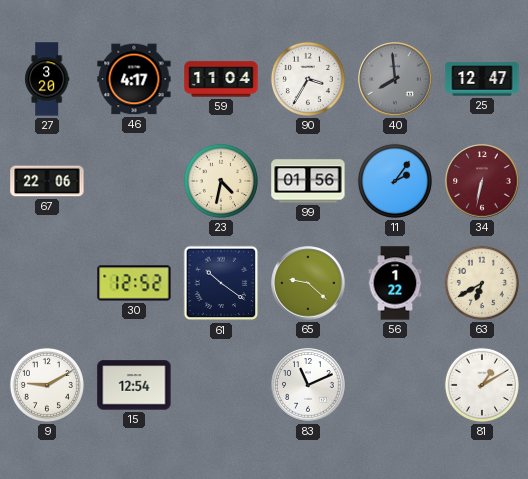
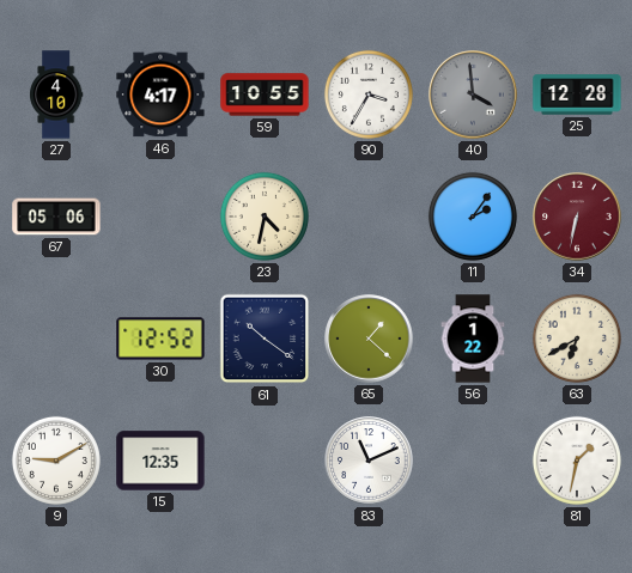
27: 3:20 -> 4:10
59: 11:04 -> 10:55
40: 7:59 -> 3:59
25: 12:47 -> 12:28
67: 22:06 -> 05:06
99: 01:56 -> none
65: 9:22 -> 1:22
15: 12:54 -> 12:35
81: 1:10 -> 1:32
